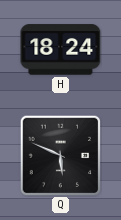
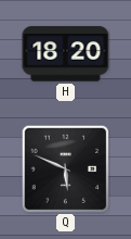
H: 18:24 -> 18:20
